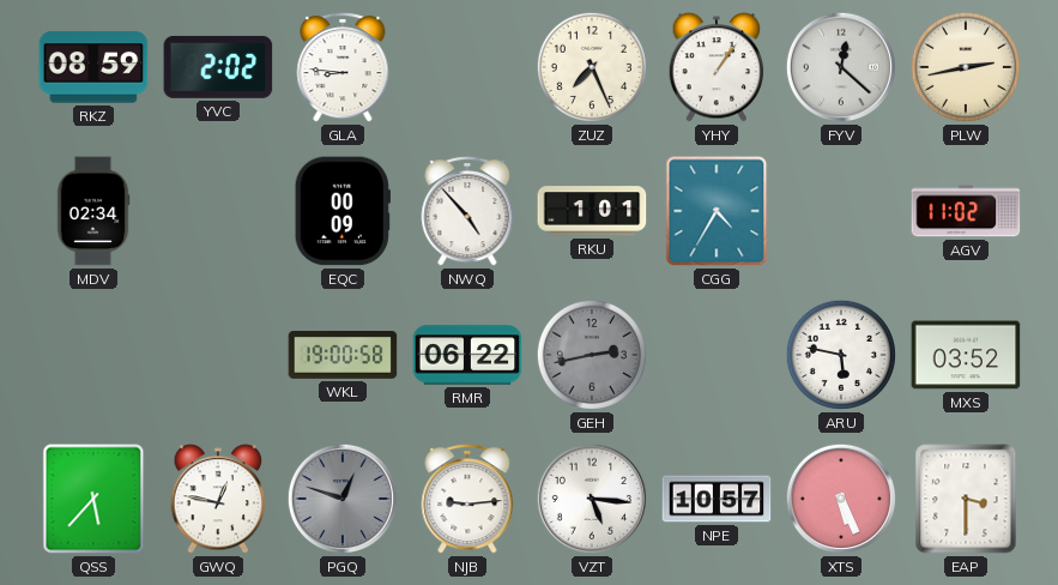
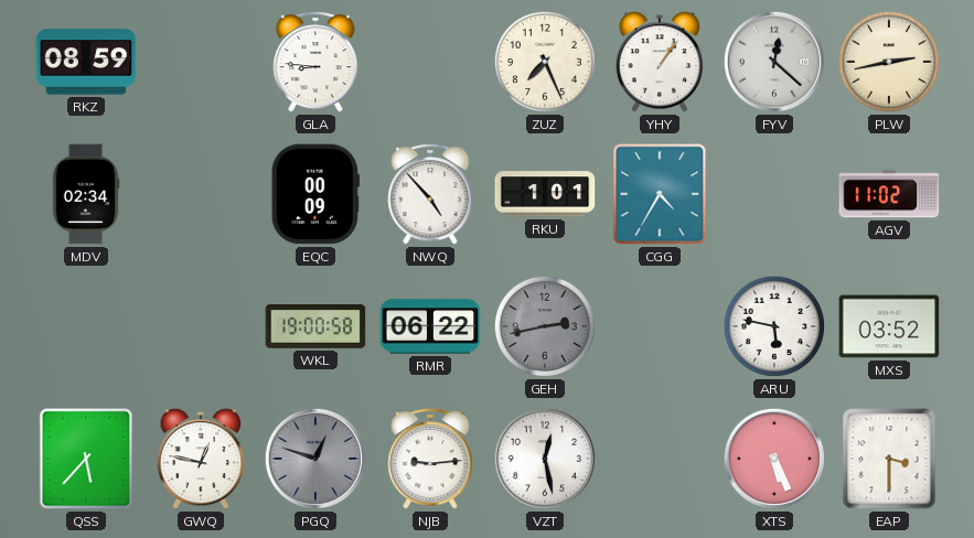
YVC: 2:02 -> none
VZT: 5:16 -> 12:28
NPE: 10:57 -> none
